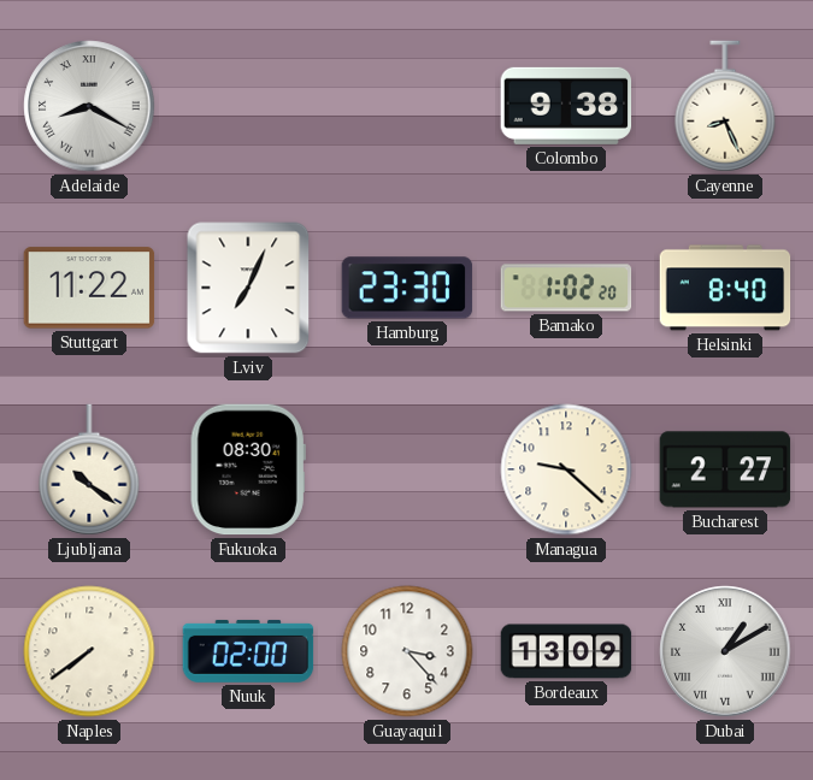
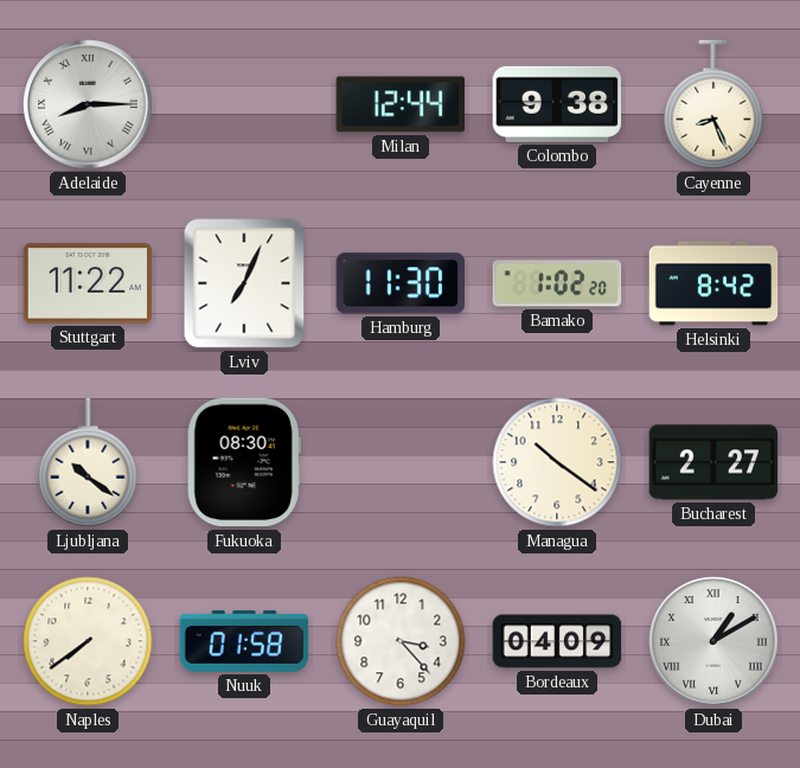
Adelaide: 8:20 -> 8:15
Milan: none -> 12:44
Hamburg: 23:30 -> 11:30
Helsinki: 8:40 -> 8:42
Managua: 9:22 -> 10:21
Nuuk: 02:00 -> 01:58
Bordeaux: 13:09 -> 04:09
